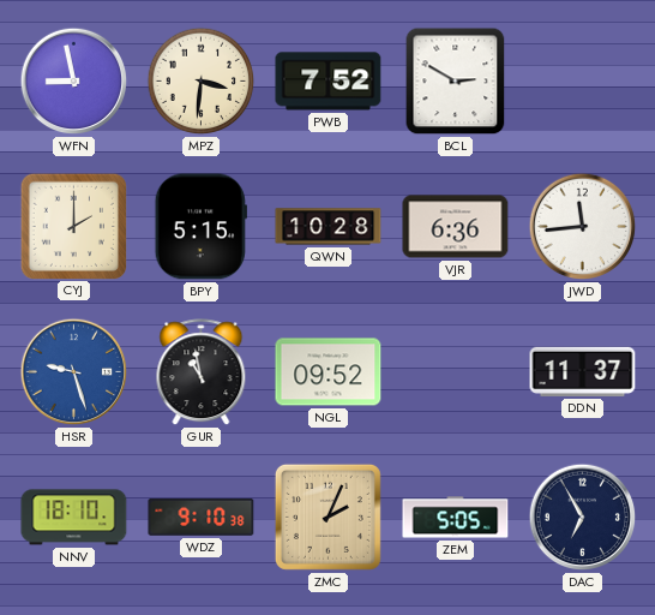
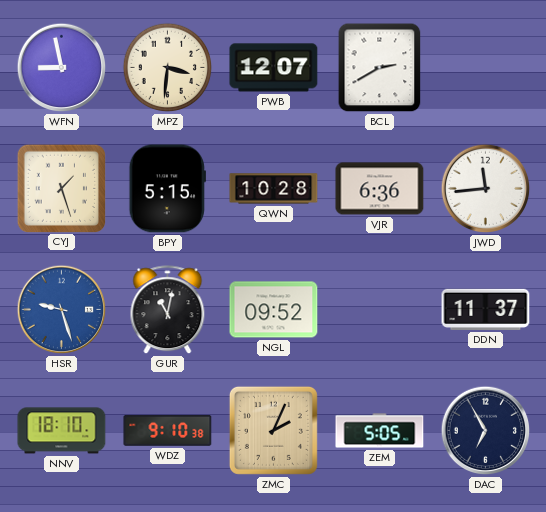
PWB: 7:52 -> 12:07
BCL: 2:50 -> 2:40
CYJ: 2:00 -> 1:27
GUR: 10:58 -> 11:02
